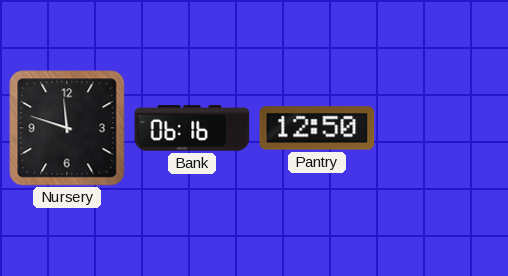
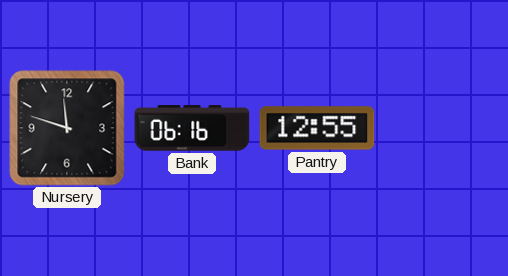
Pantry: 12:50 -> 12:55
